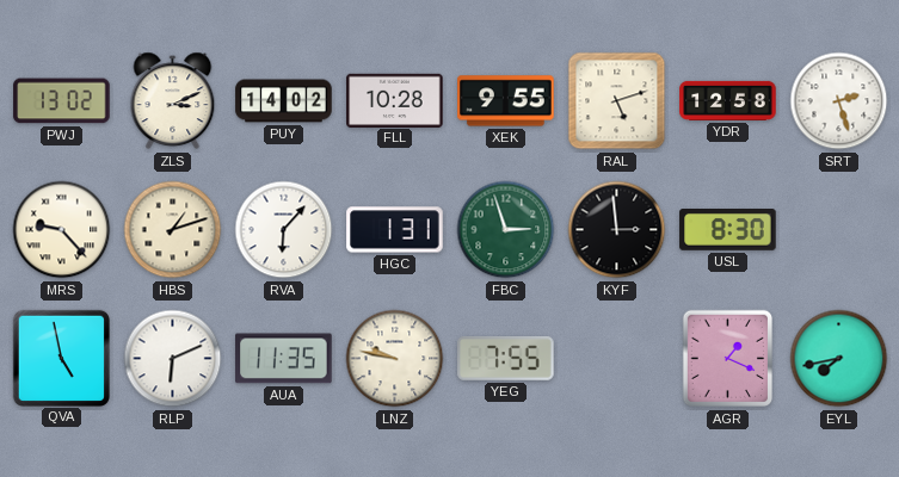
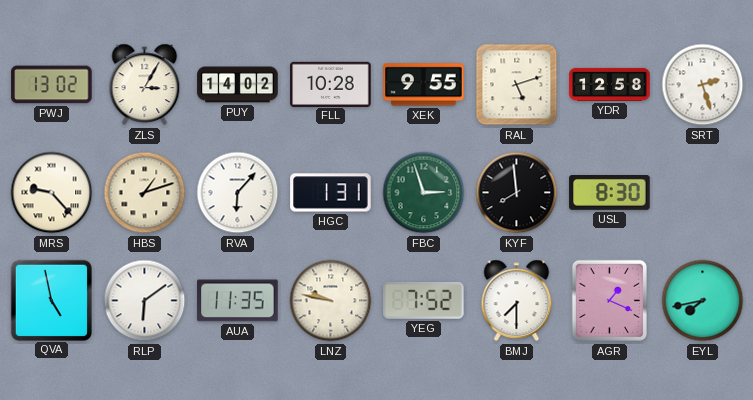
ZLS: 3:11 -> 3:05
KYF: 2:59 -> 7:59
RLP: 6:11 -> 6:09
YEG: 7:55 -> 7:52
BMJ: none -> 7:30
